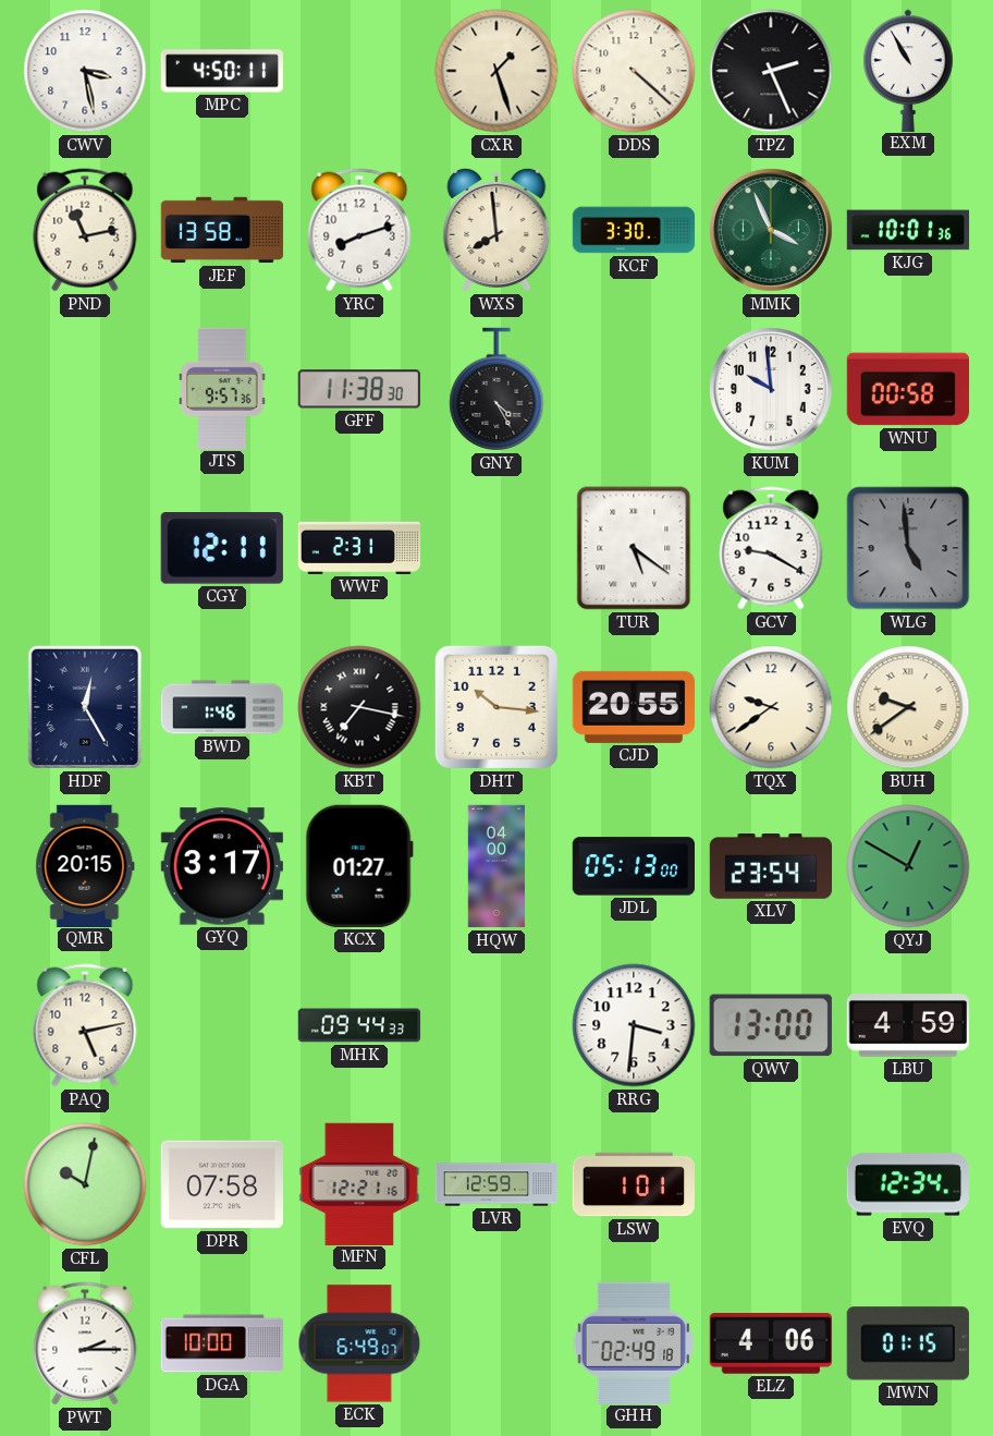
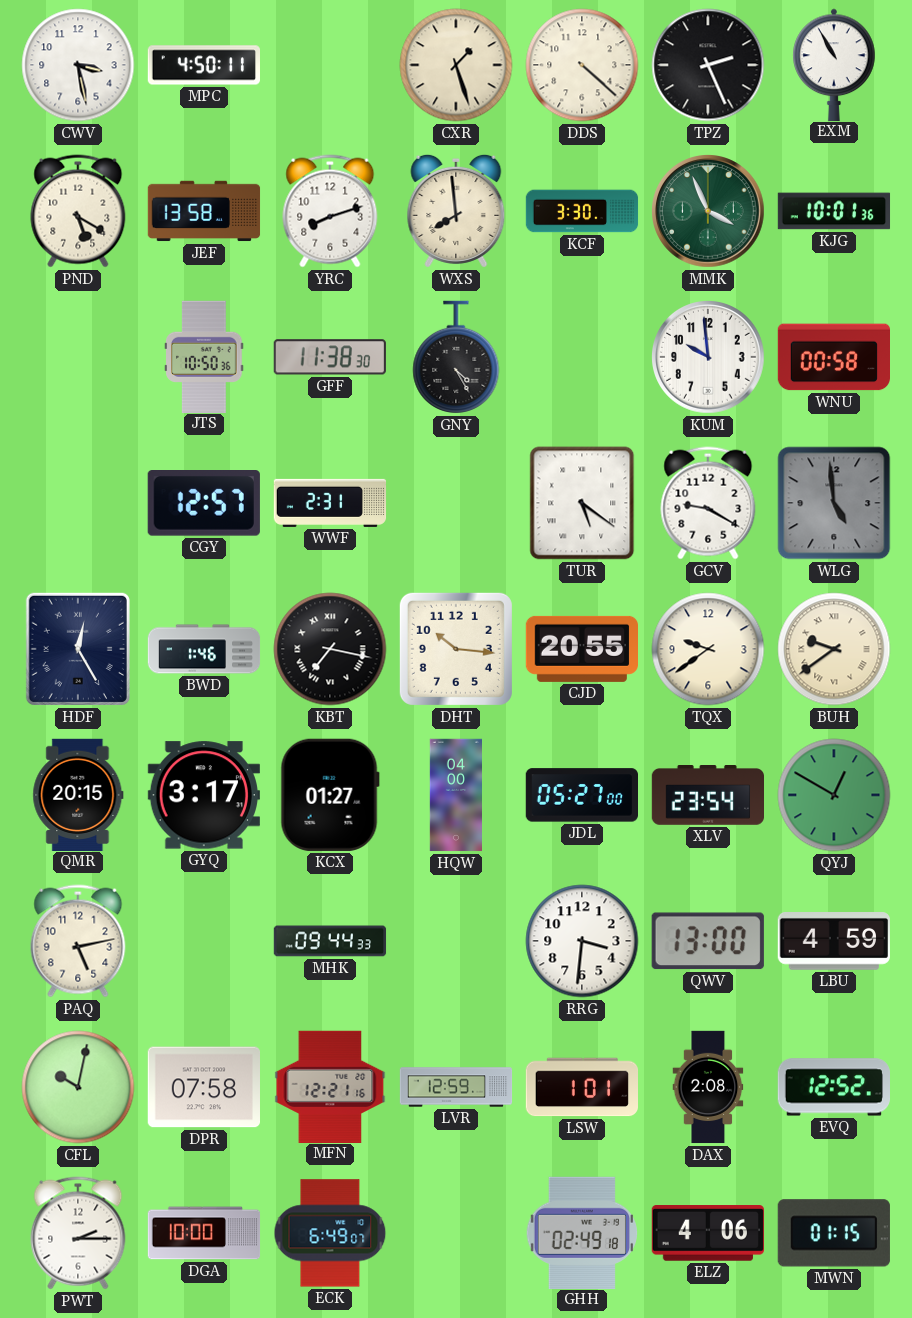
PND: 11:13 -> 5:20
JTS: 9:57 -> 10:50
CGY: 12:11 -> 12:57
JDL: 05:13 -> 05:27
DAX: none -> 2:08
EVQ: 12:34 -> 12:52
